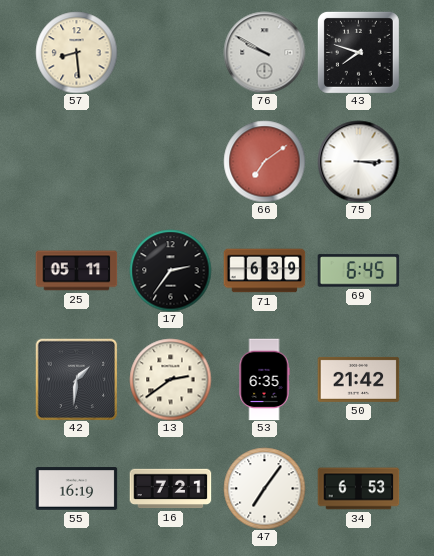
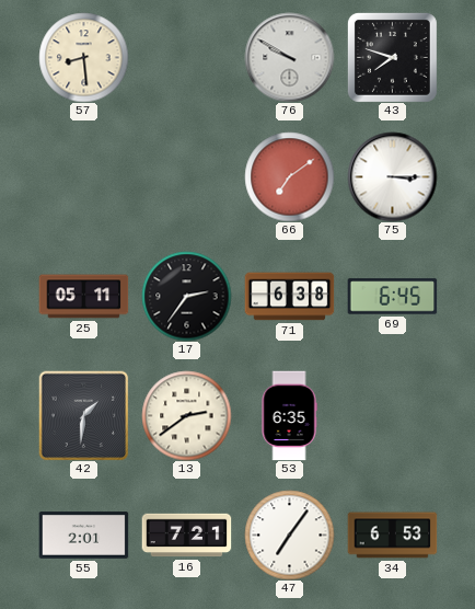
71: 6:39 -> 6:38
50: 21:42 -> none
55: 16:19 -> 2:01
